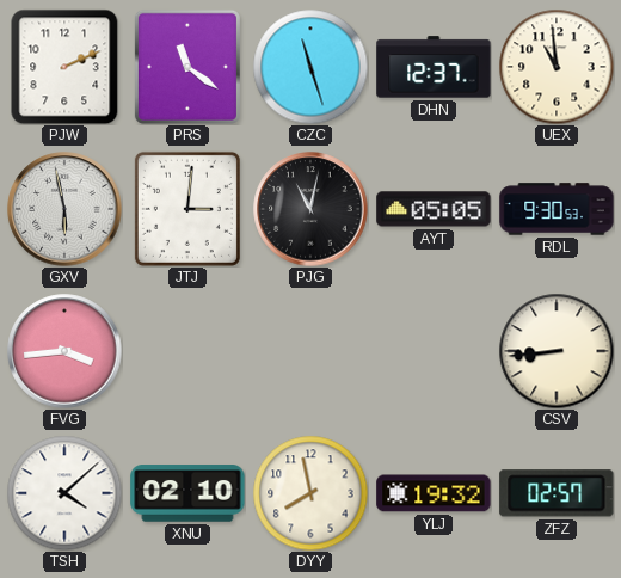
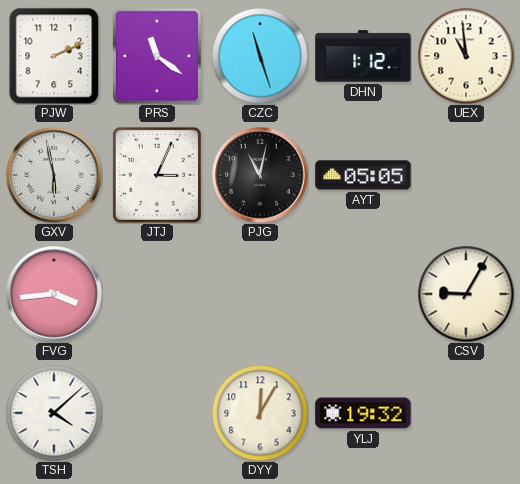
DHN: 12:37 -> 1:12
JTJ: 3:01 -> 3:04
RDL: 9:30 -> none
CSV: 8:44 -> 9:05
XNU: 02:10 -> none
DYY: 7:58 -> 12:05
ZFZ: 02:57 -> none
